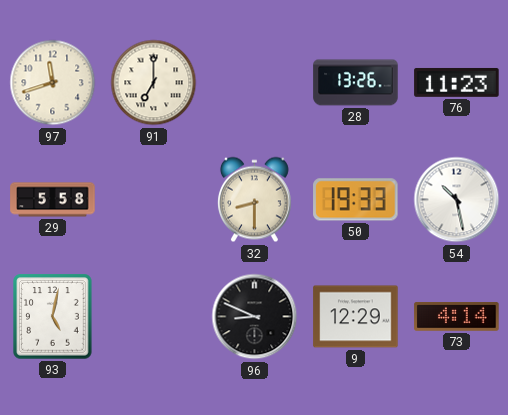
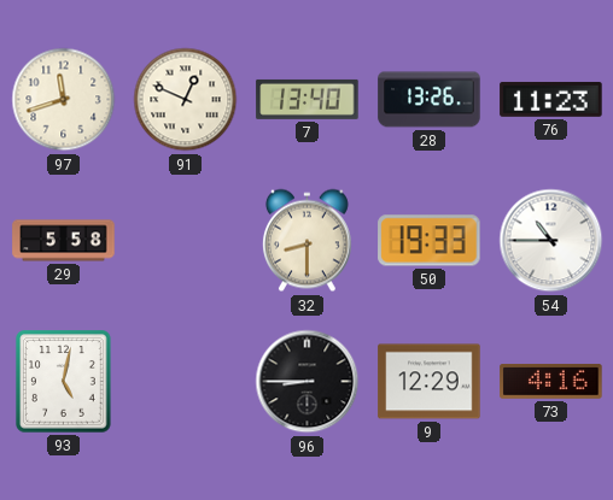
91: 7:00 -> 12:49
7: none -> 13:40
54: 10:28 -> 10:45
96: 8:49 -> 8:45
73: 4:14 -> 4:16
